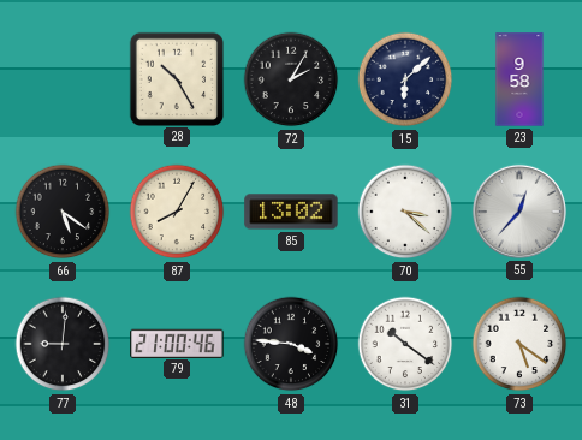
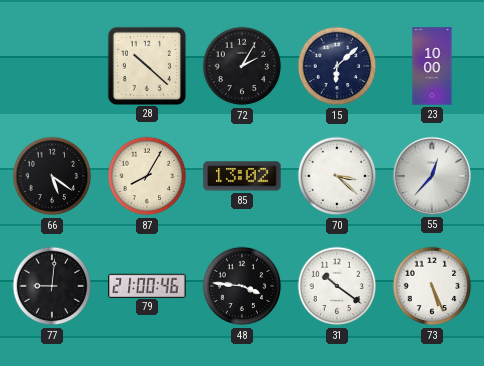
28: 10:25 -> 10:22
23: 9:58 -> 10:00
73: 5:21 -> 5:26
